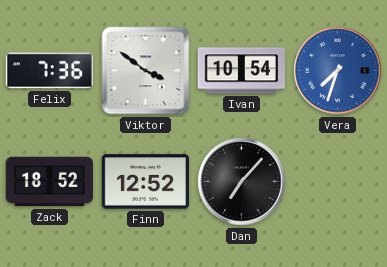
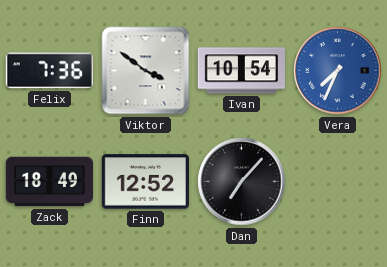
Vera: 7:33 -> 7:34
Zack: 18:52 -> 18:49
